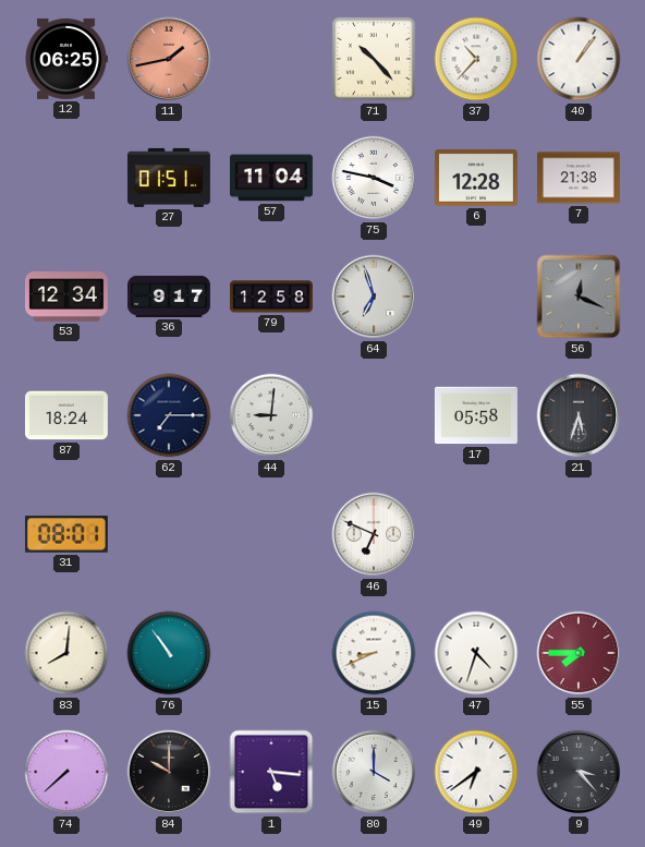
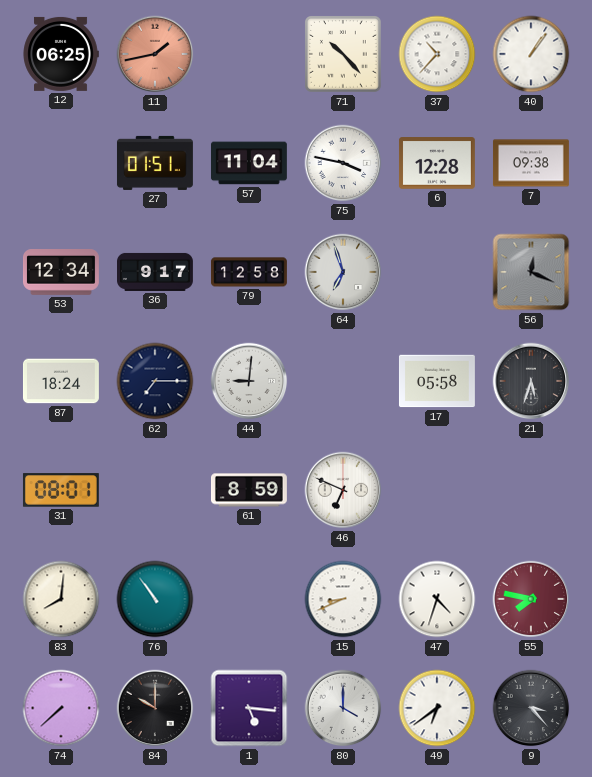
7: 21:38 -> 09:38
61: none -> 8:59
55: 7:45 -> 7:47
